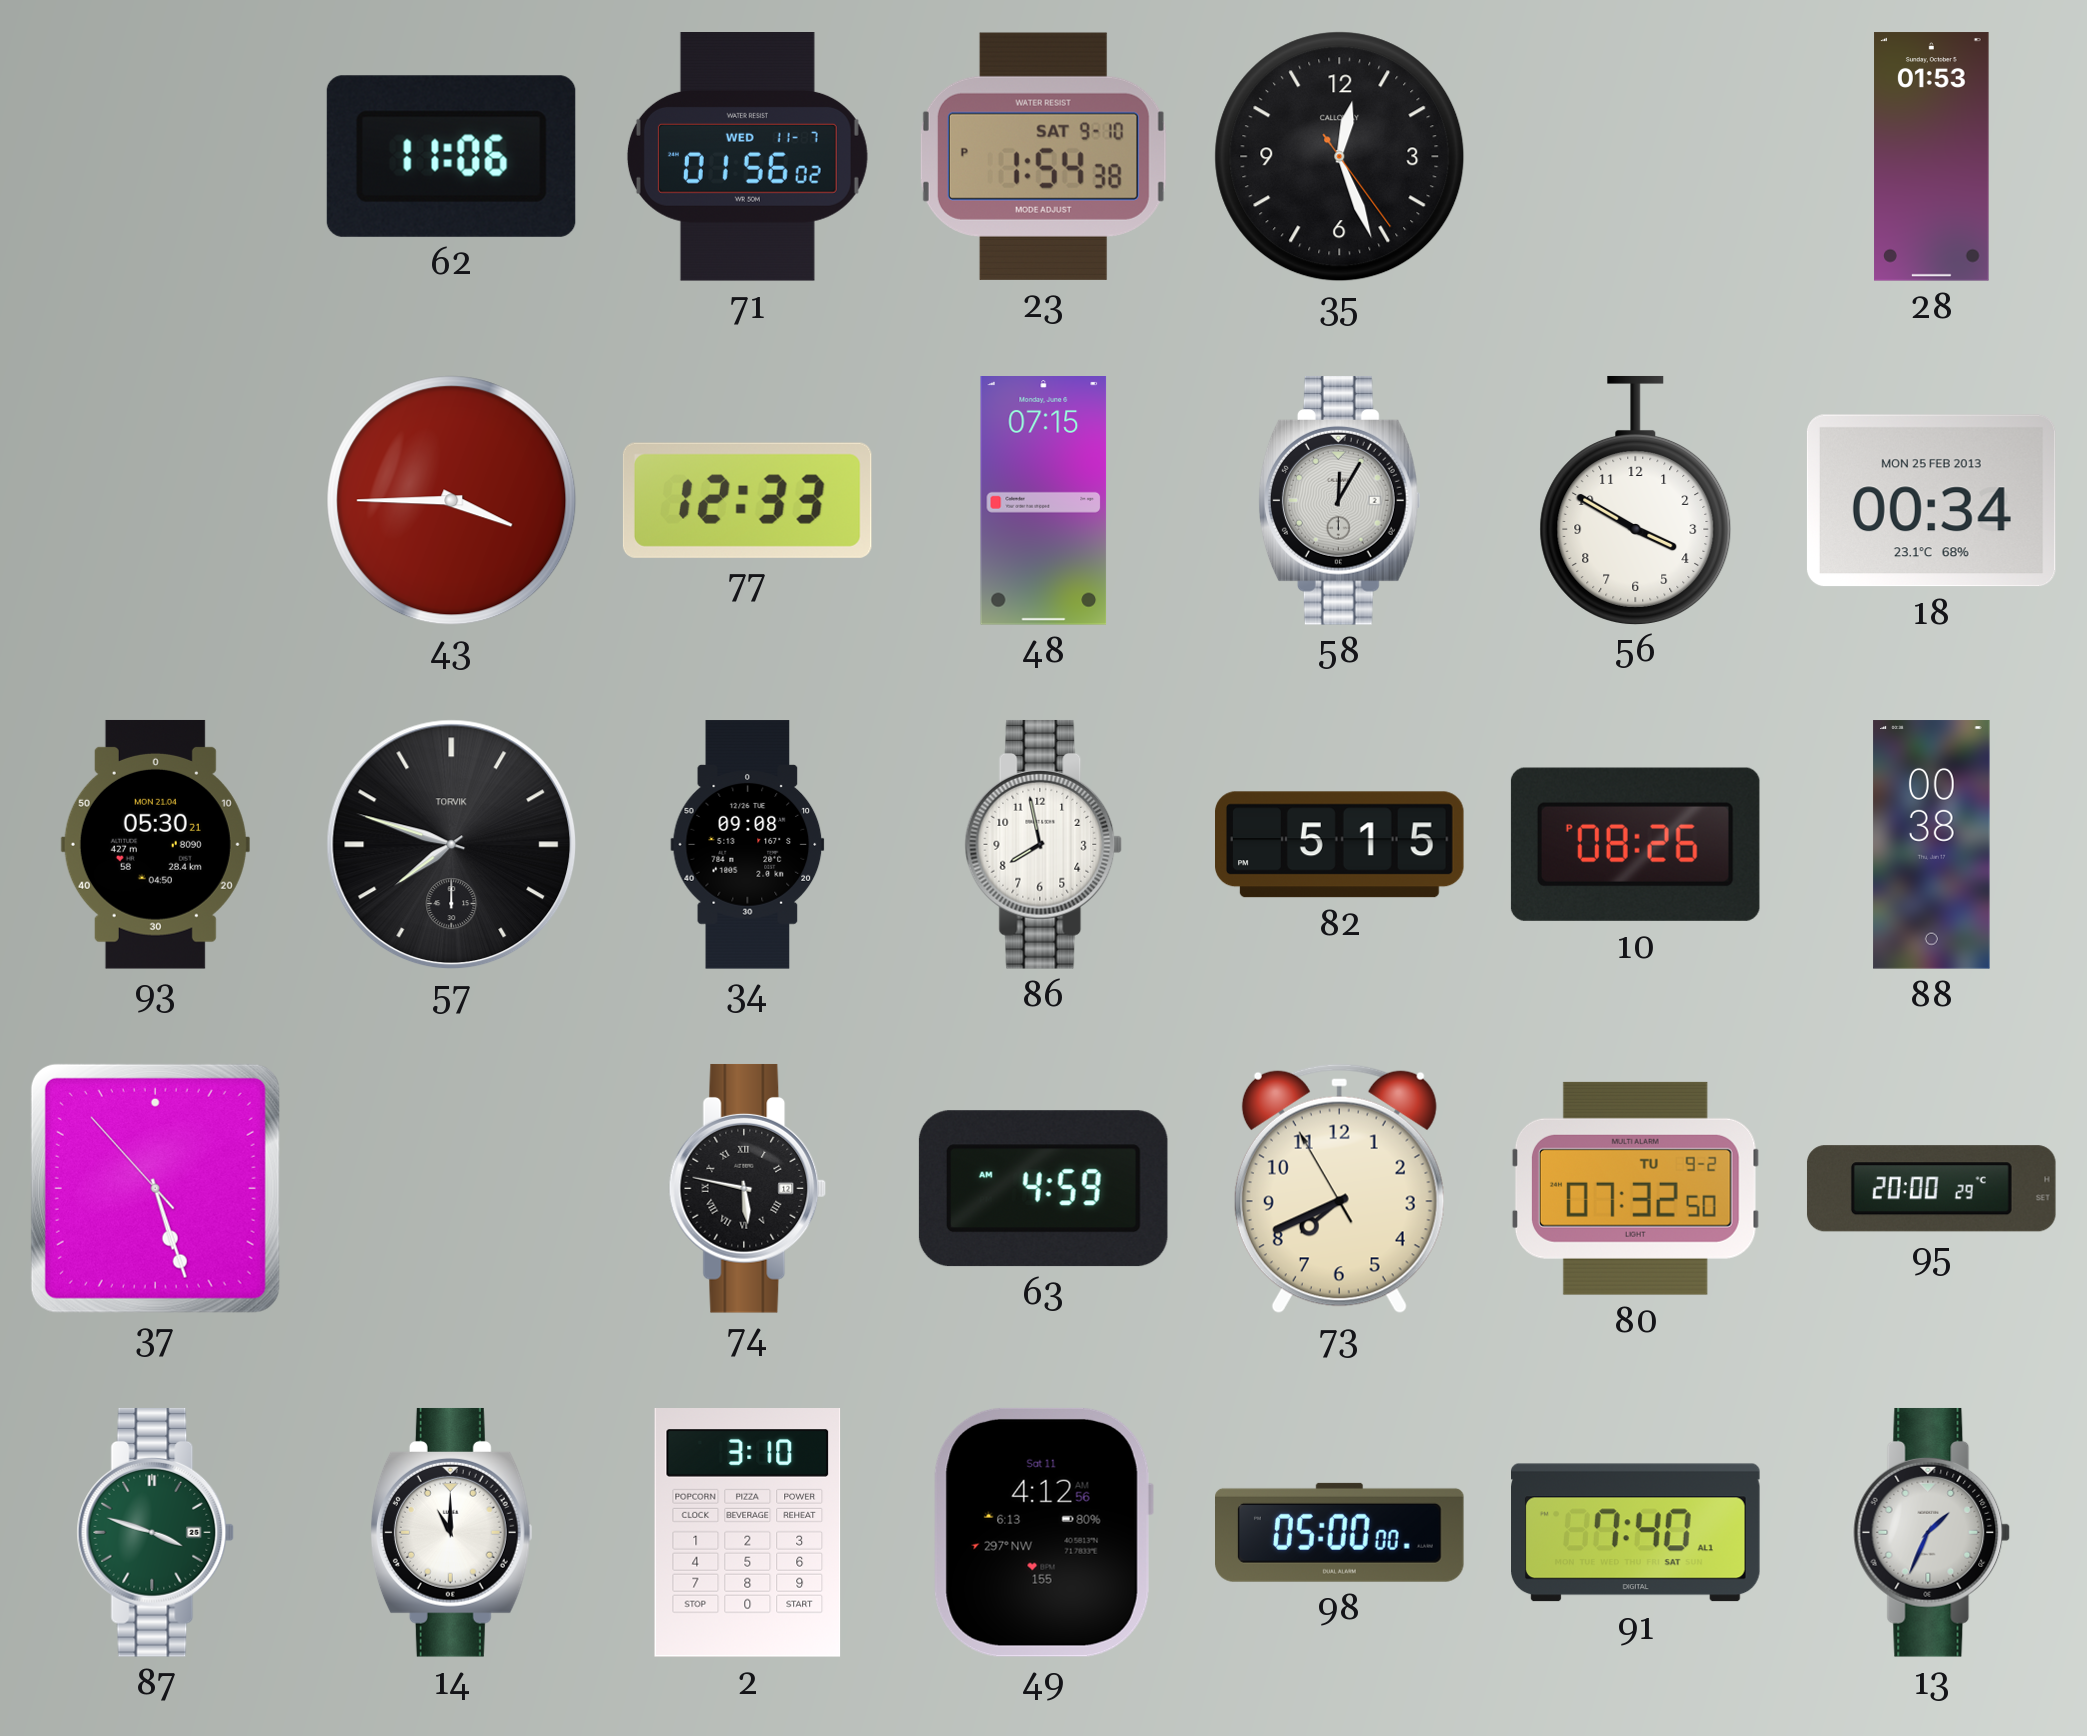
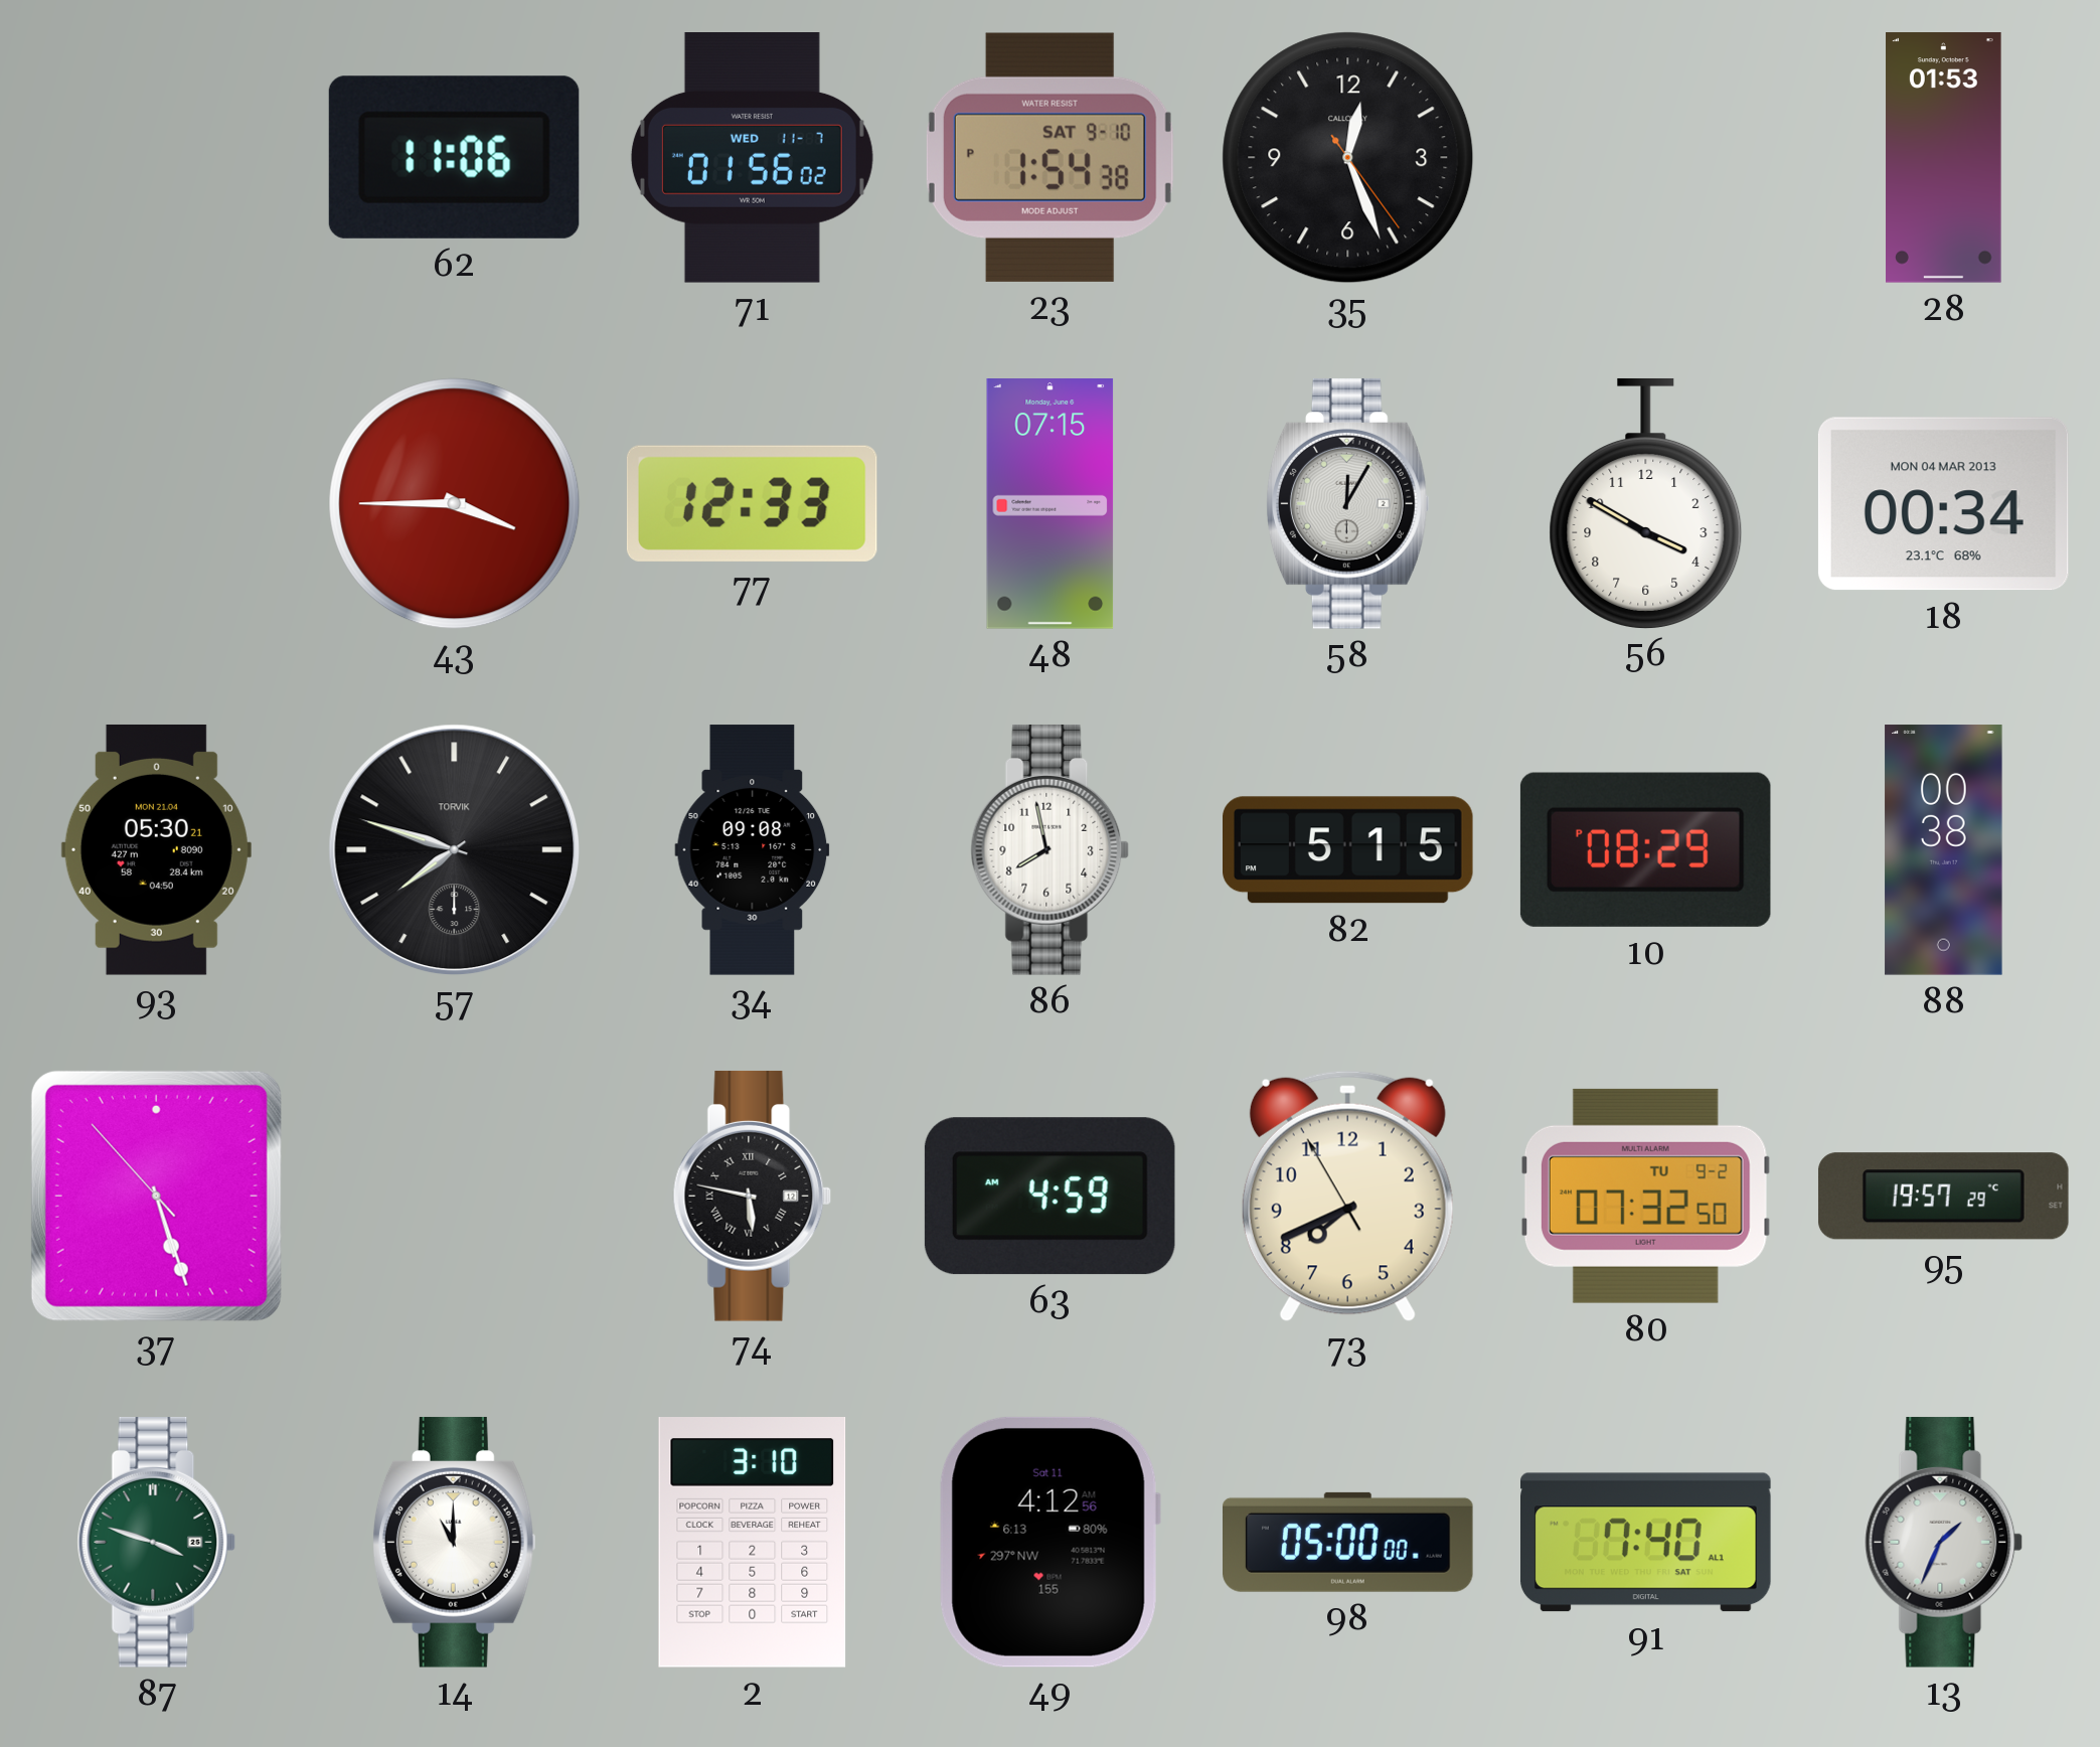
18 date: MON 25 FEB 2013 -> MON 04 MAR 2013
10: 08:26 -> 08:29
95: 20:00 -> 19:57
